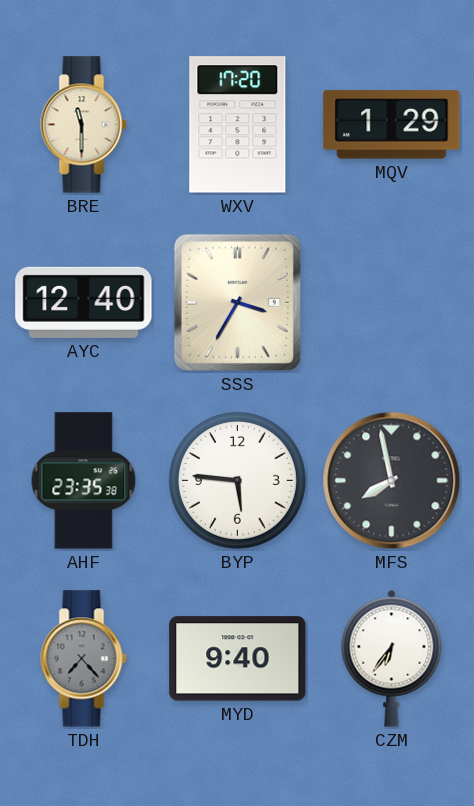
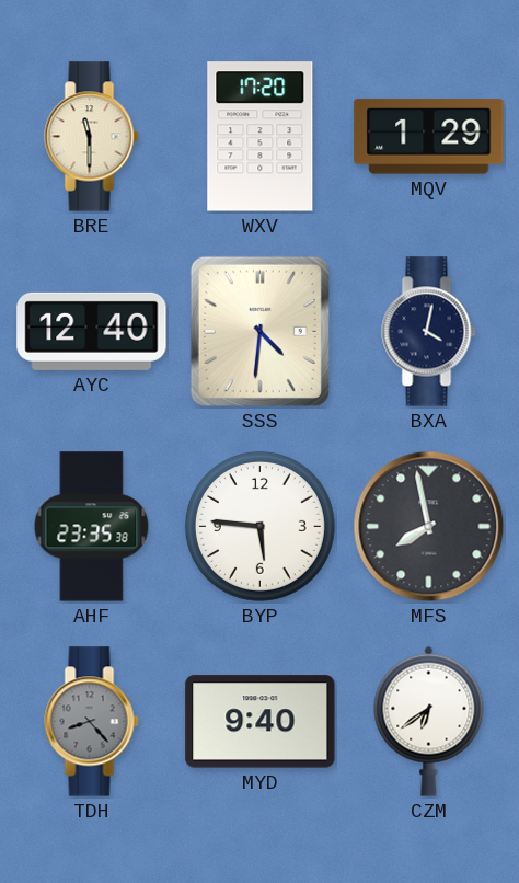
SSS: 3:35 -> 4:31
BXA: none -> 4:02
TDH: 7:23 -> 8:23
CZM: 6:36 -> 6:39
